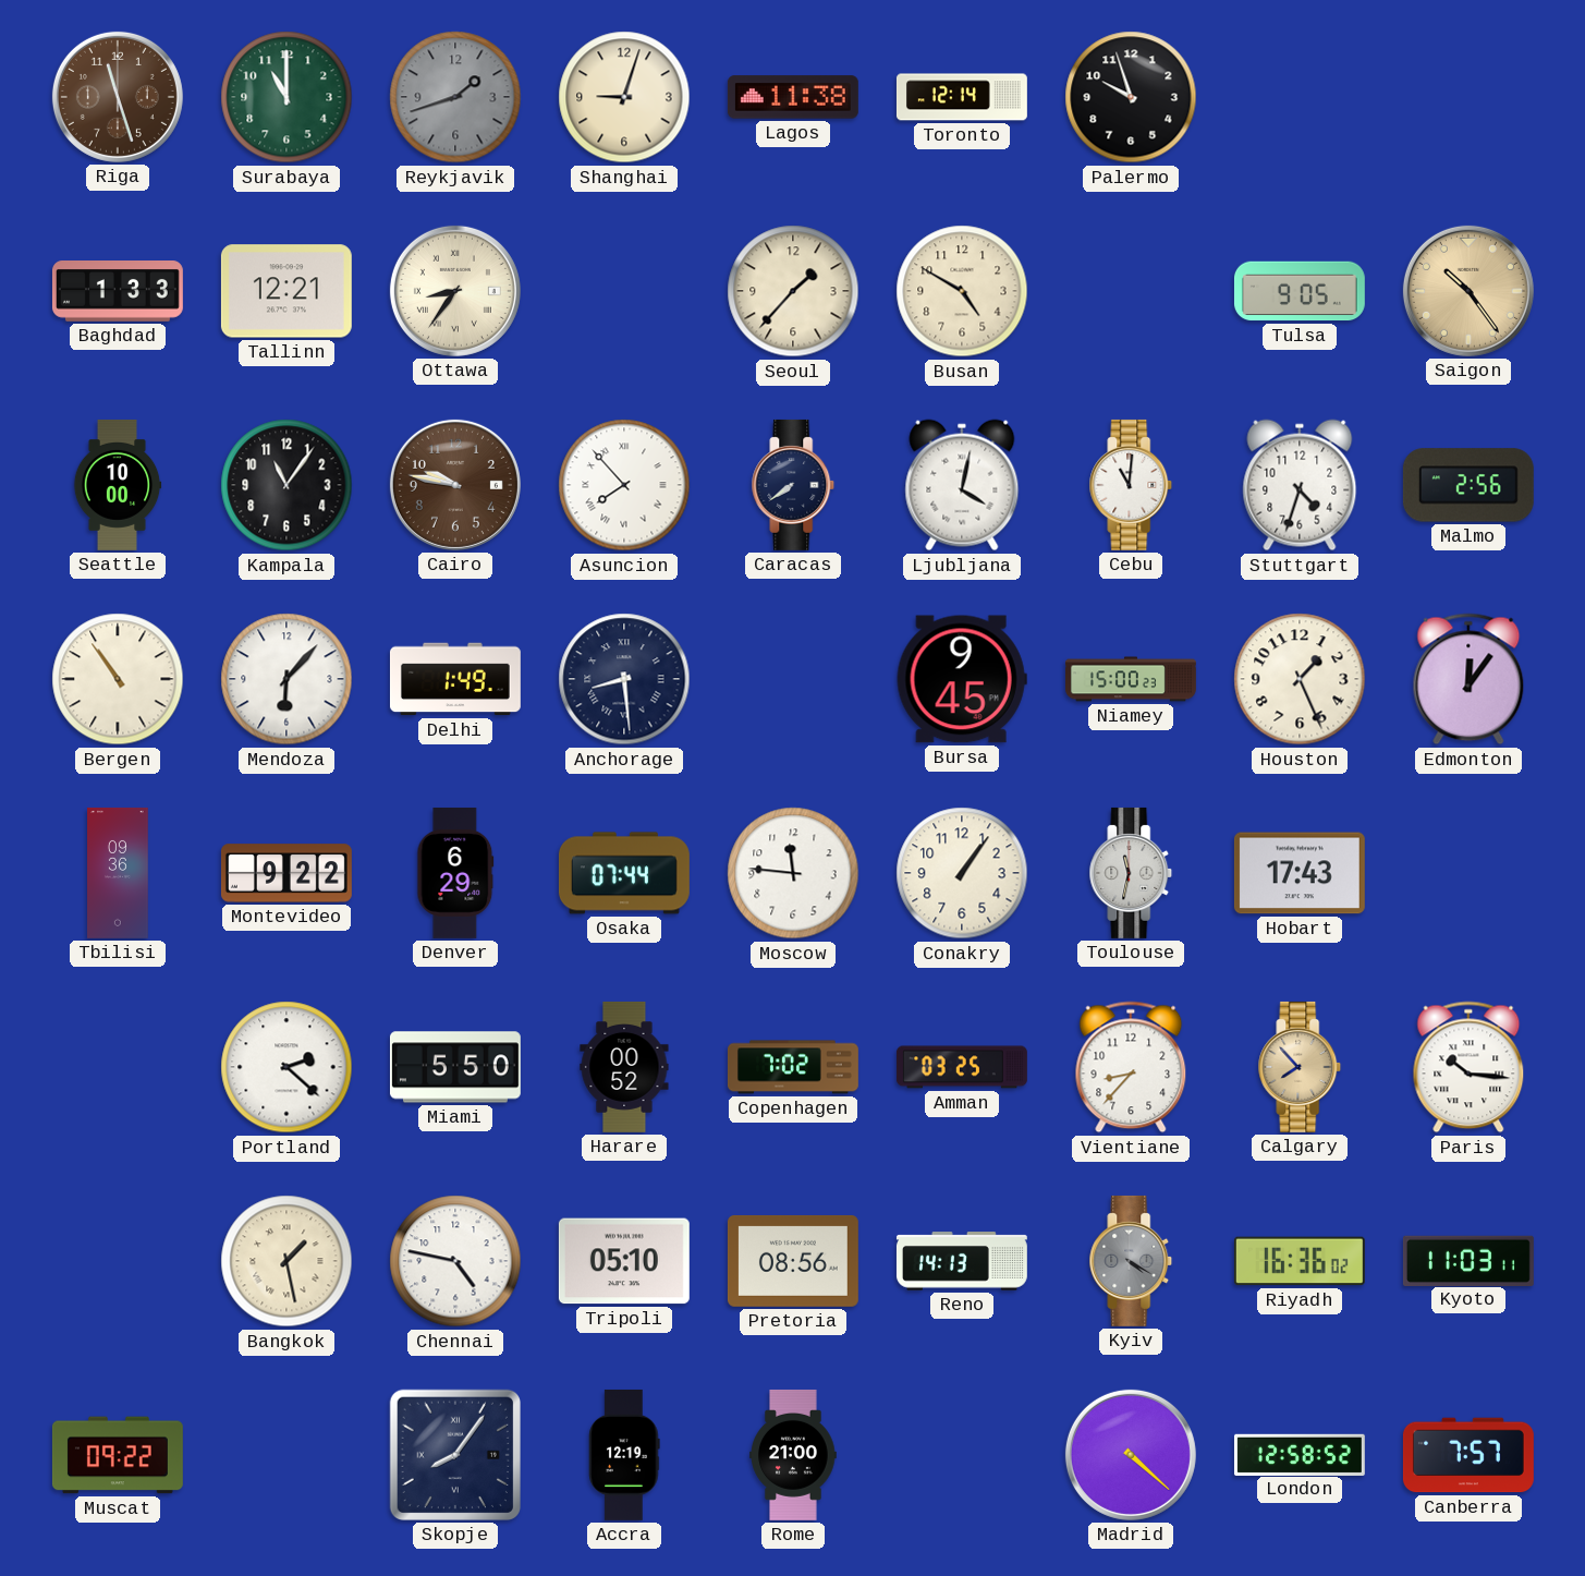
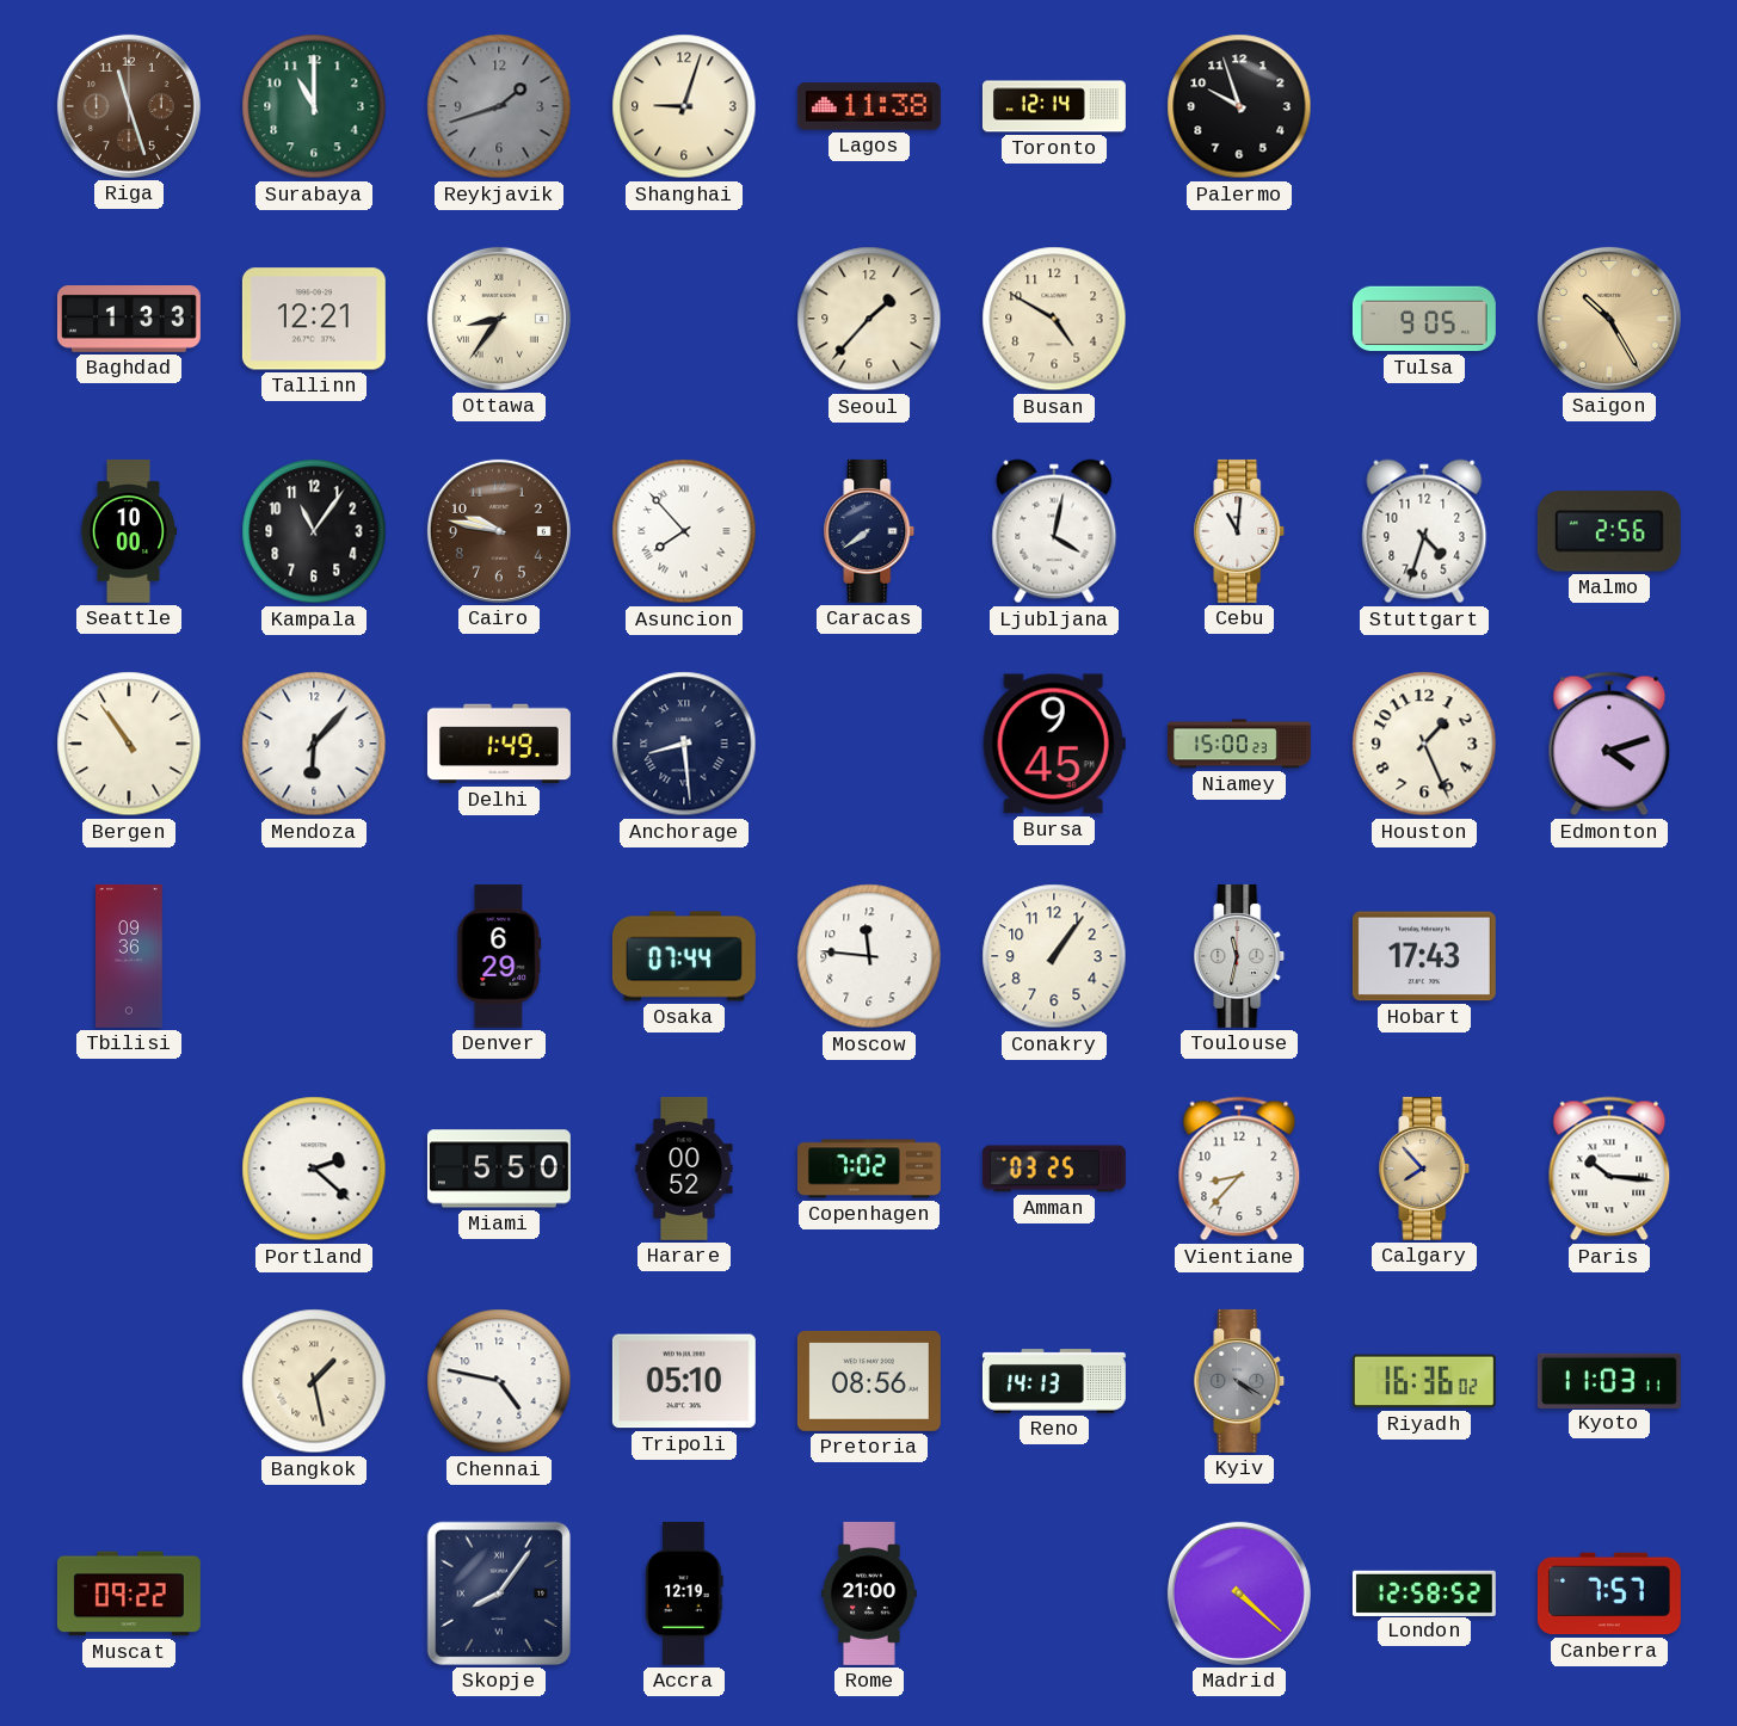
Saigon: 10:24 -> 10:25
Edmonton: 12:06 -> 4:12
Montevideo: 9:22 -> none
